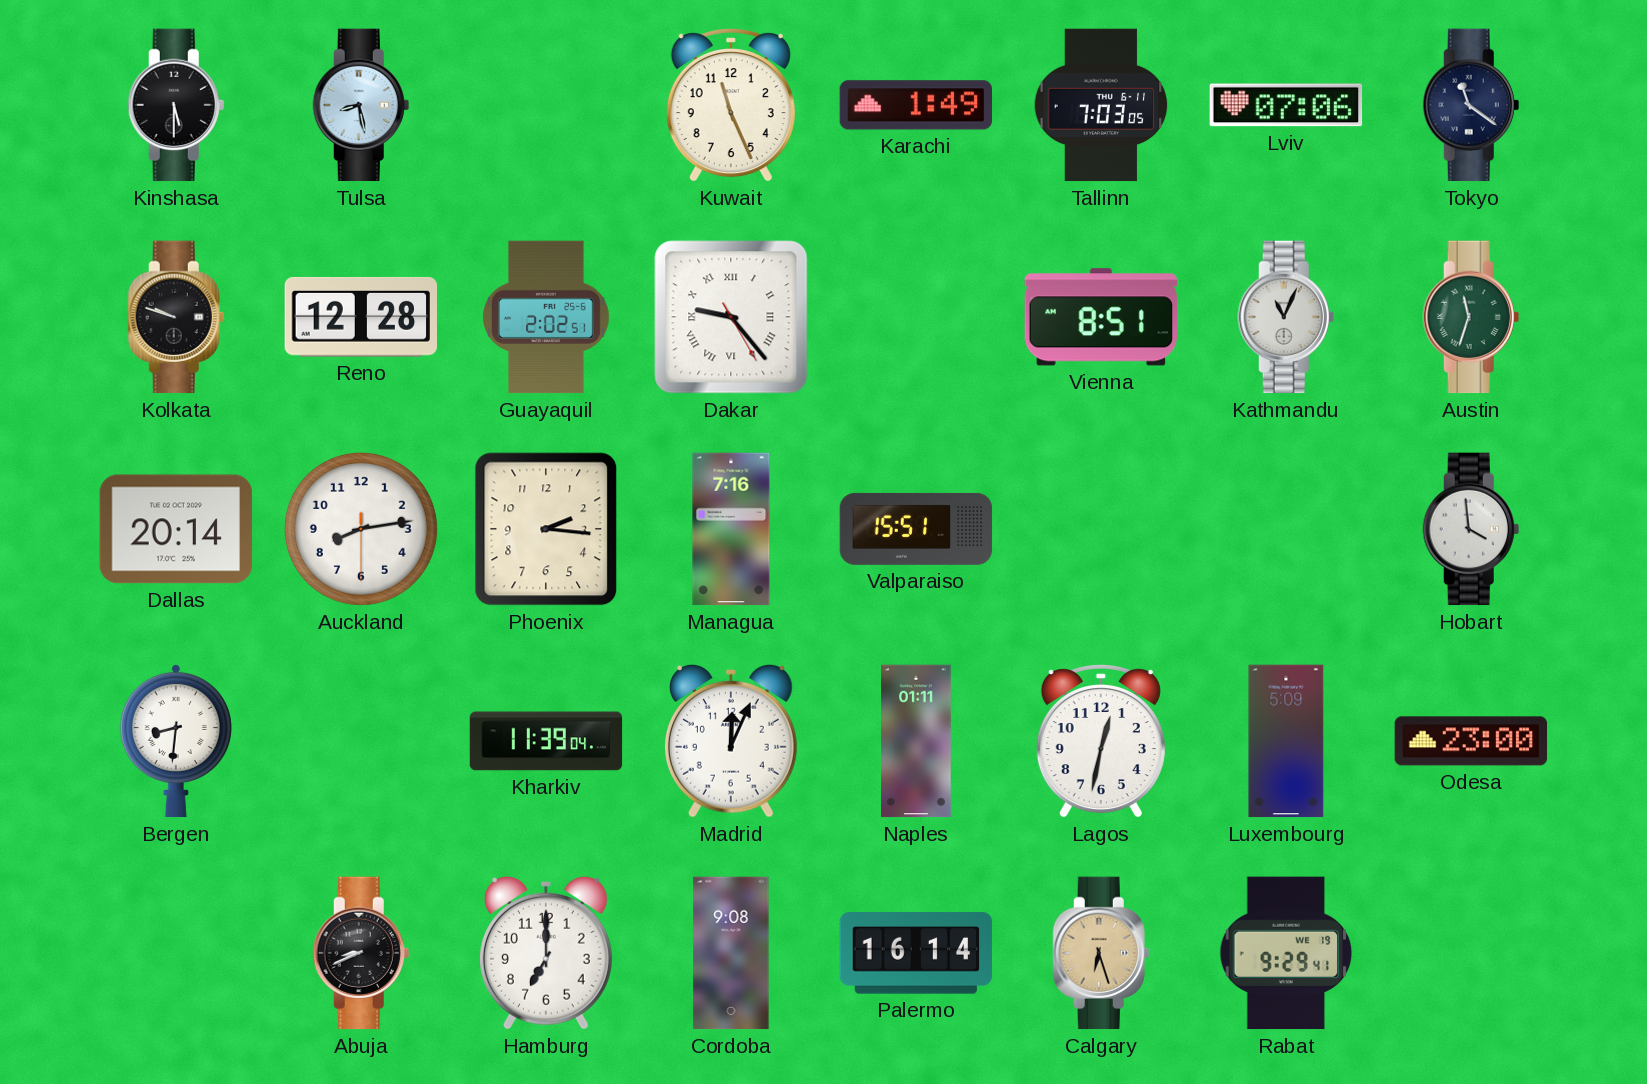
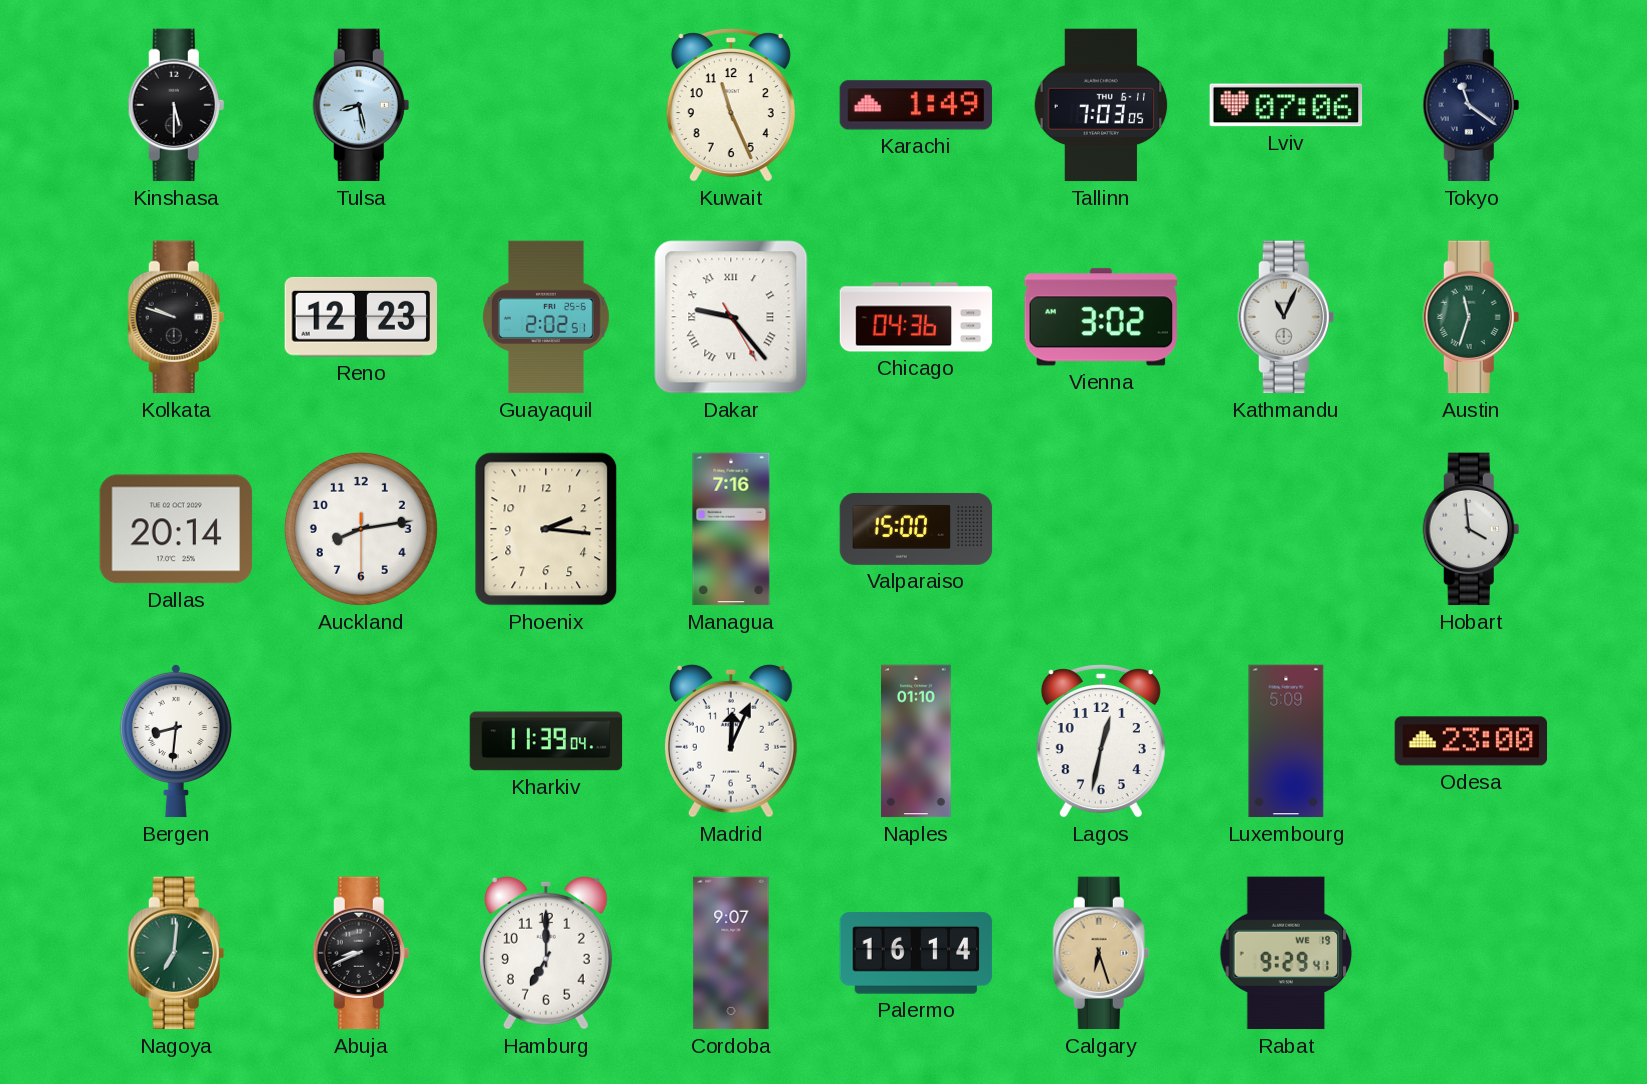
Reno: 12:28 -> 12:23
Chicago: none -> 04:36
Vienna: 8:51 -> 3:02
Valparaiso: 15:51 -> 15:00
Naples: 01:11 -> 01:10
Nagoya: none -> 7:01
Cordoba: 9:08 -> 9:07
